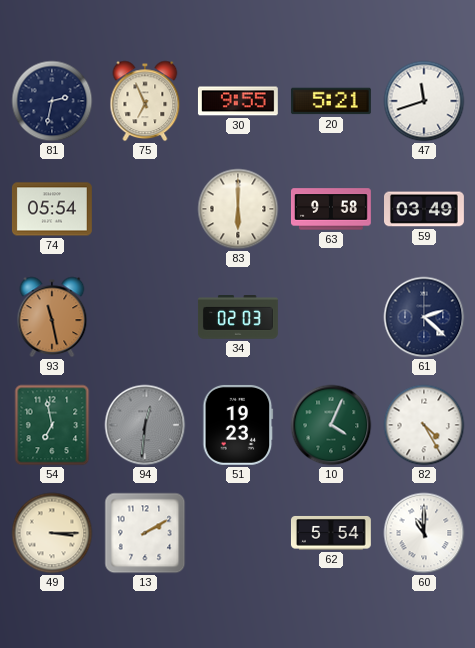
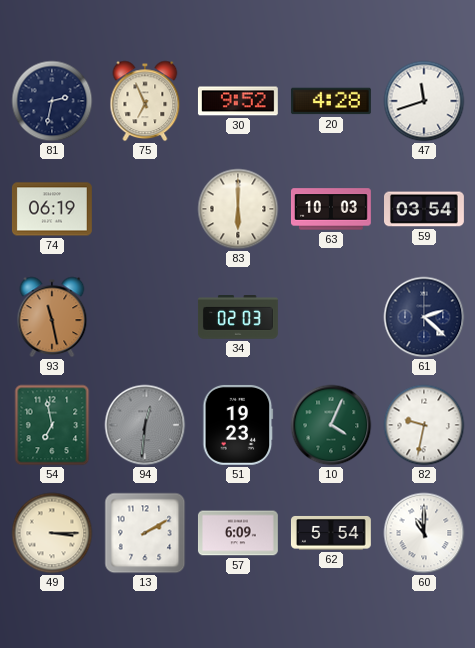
30: 9:55 -> 9:52
20: 5:21 -> 4:28
74: 05:54 -> 06:19
63: 9:58 -> 10:03
59: 03:49 -> 03:54
82: 4:25 -> 9:32
57: none -> 6:09
